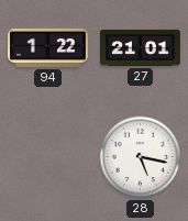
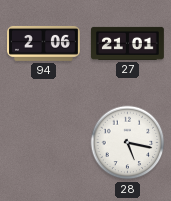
94: 1:22 -> 2:06
